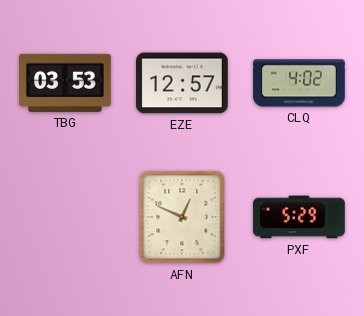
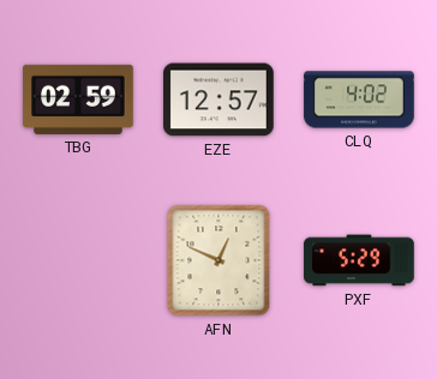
TBG: 03:53 -> 02:59
